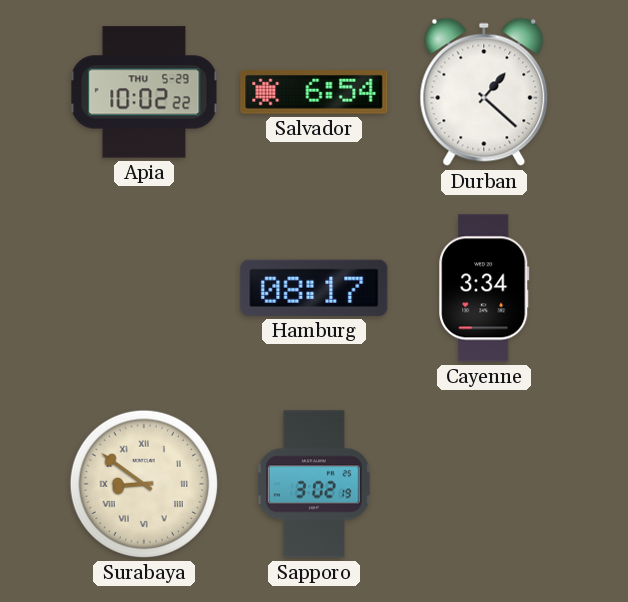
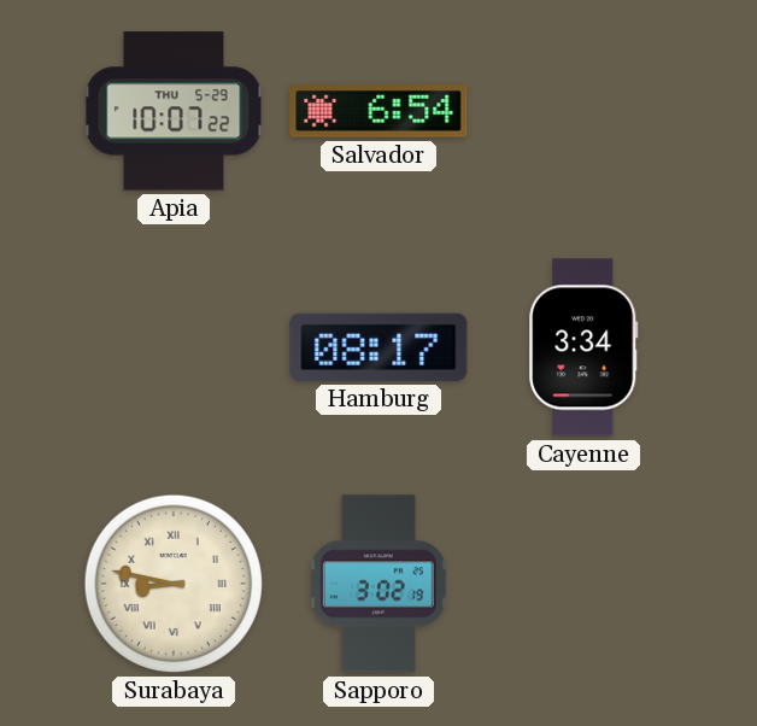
Apia: 10:02 -> 10:07
Durban: 1:22 -> none
Surabaya: 8:51 -> 8:47
